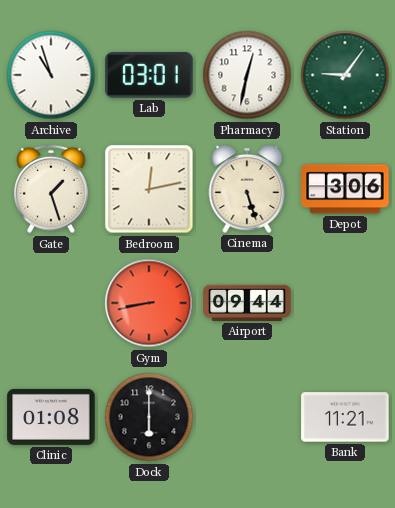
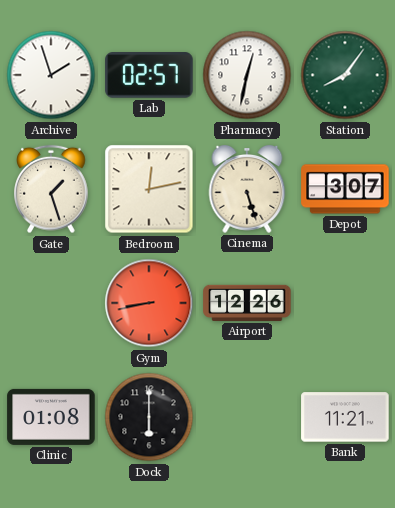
Archive: 10:57 -> 1:57
Lab: 03:01 -> 02:57
Station: 9:06 -> 8:06
Depot: 3:06 -> 3:07
Airport: 09:44 -> 12:26
